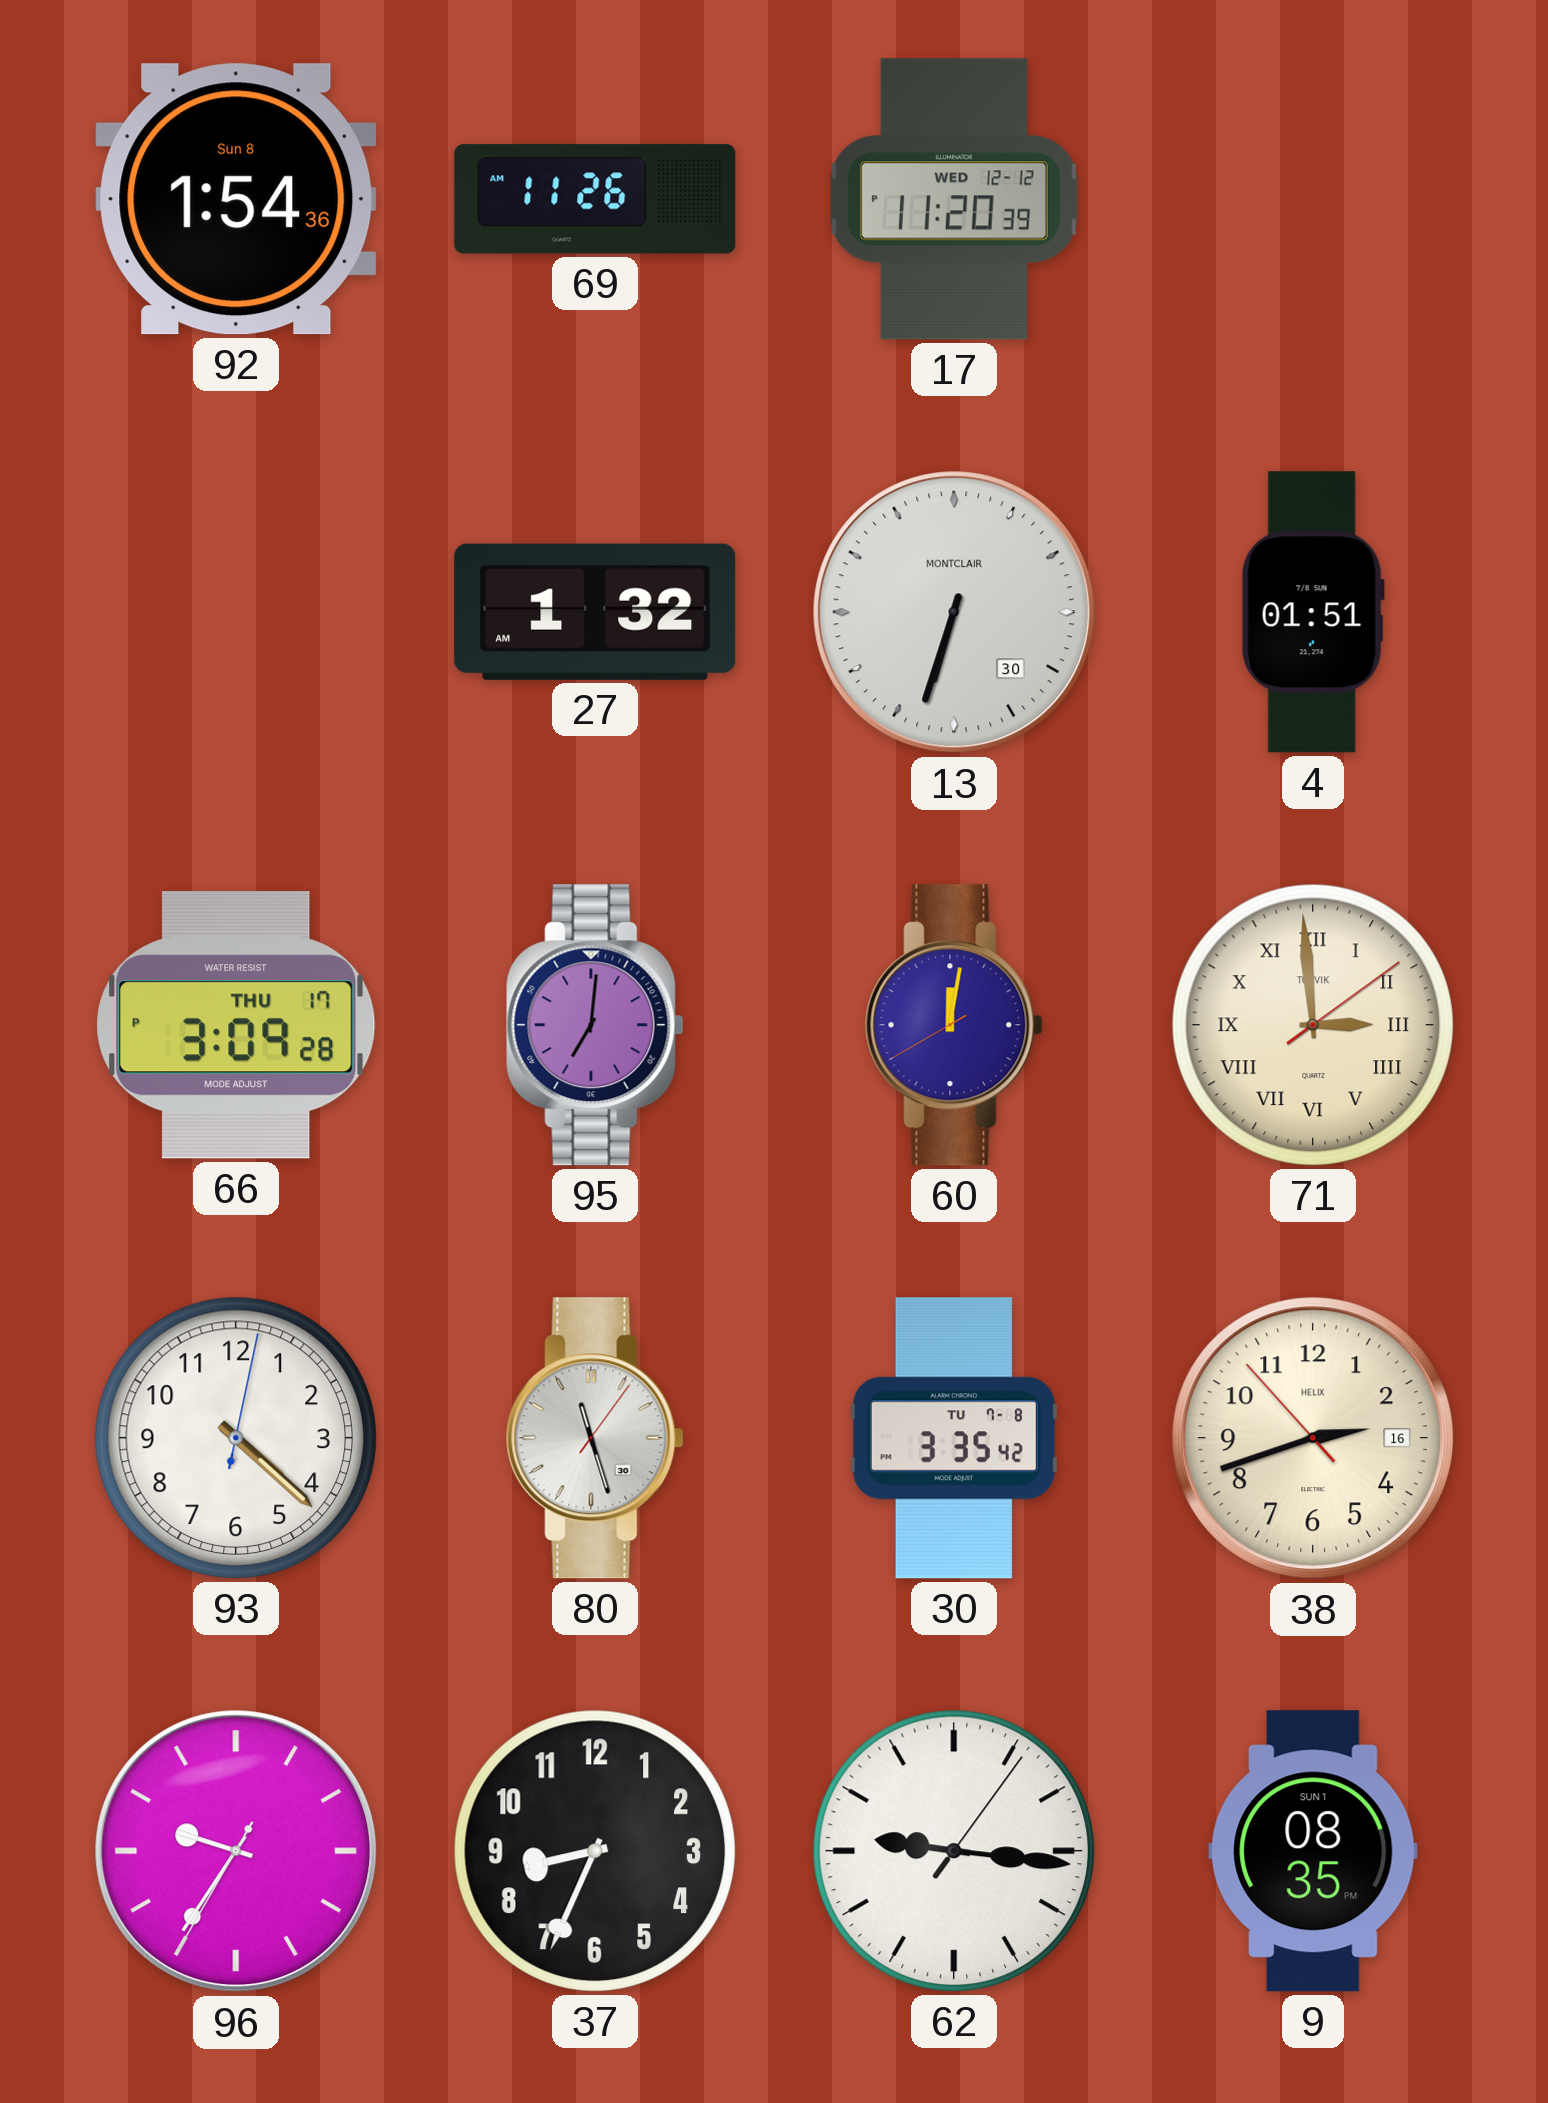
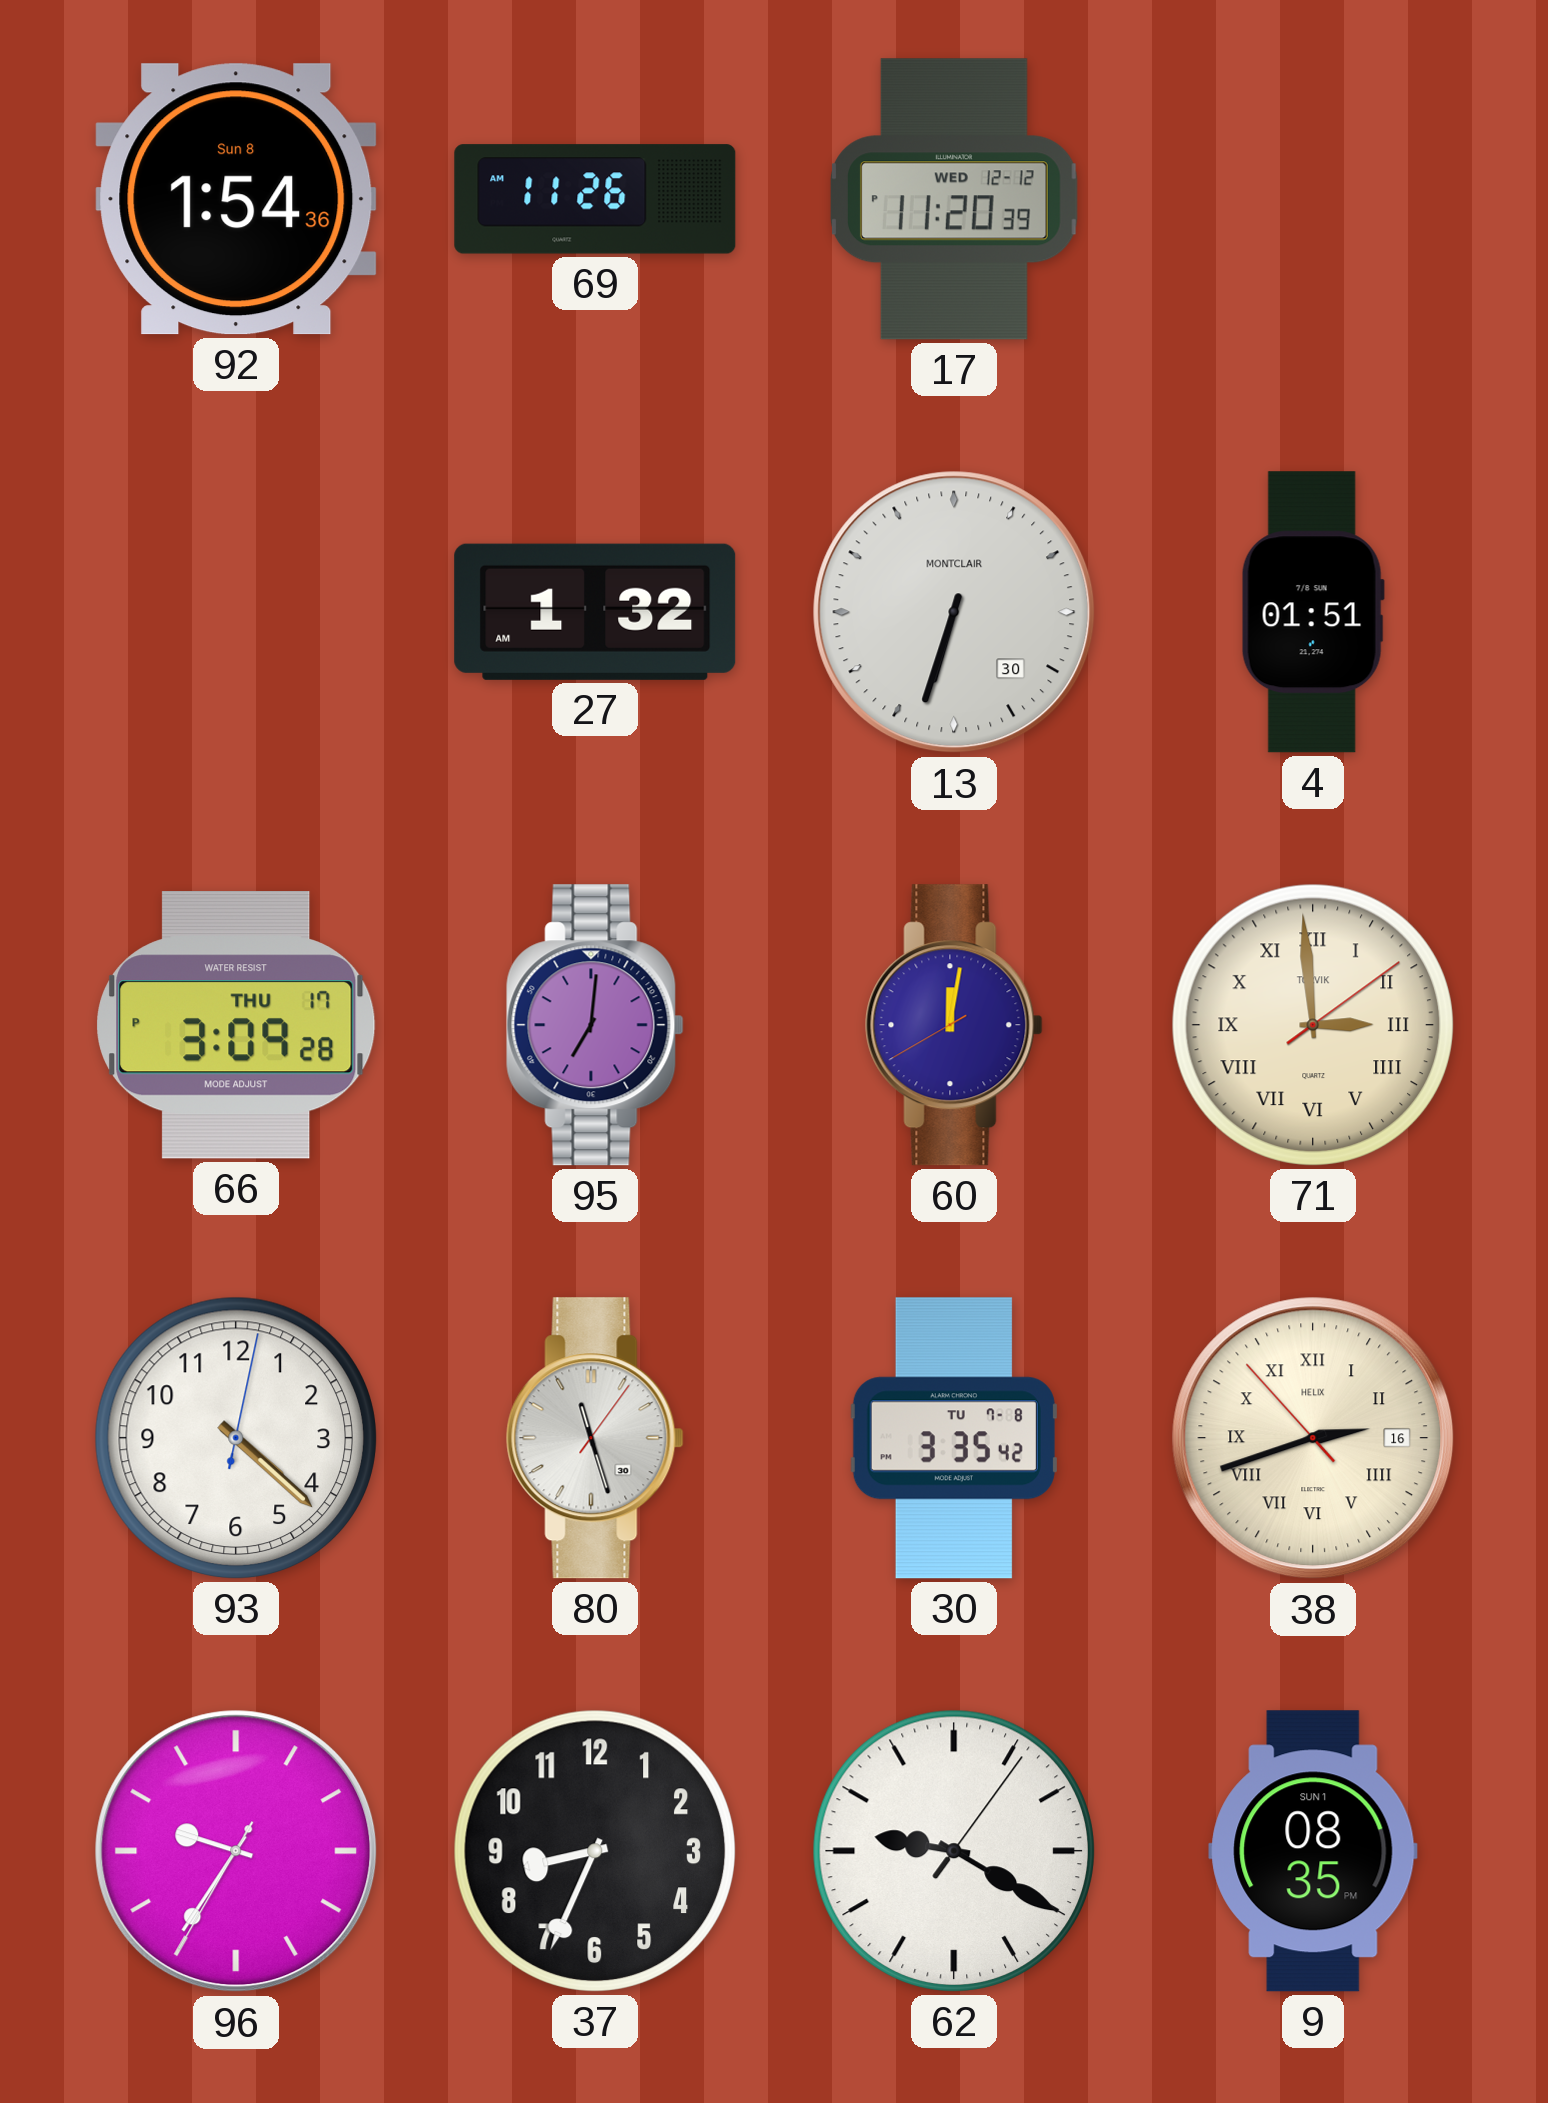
38 numerals: Arabic -> Roman
62: 9:16 -> 9:20
